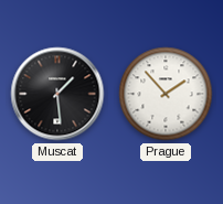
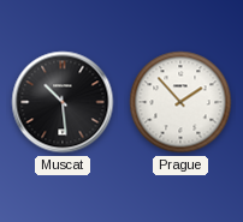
Muscat: 1:29 -> 10:29
